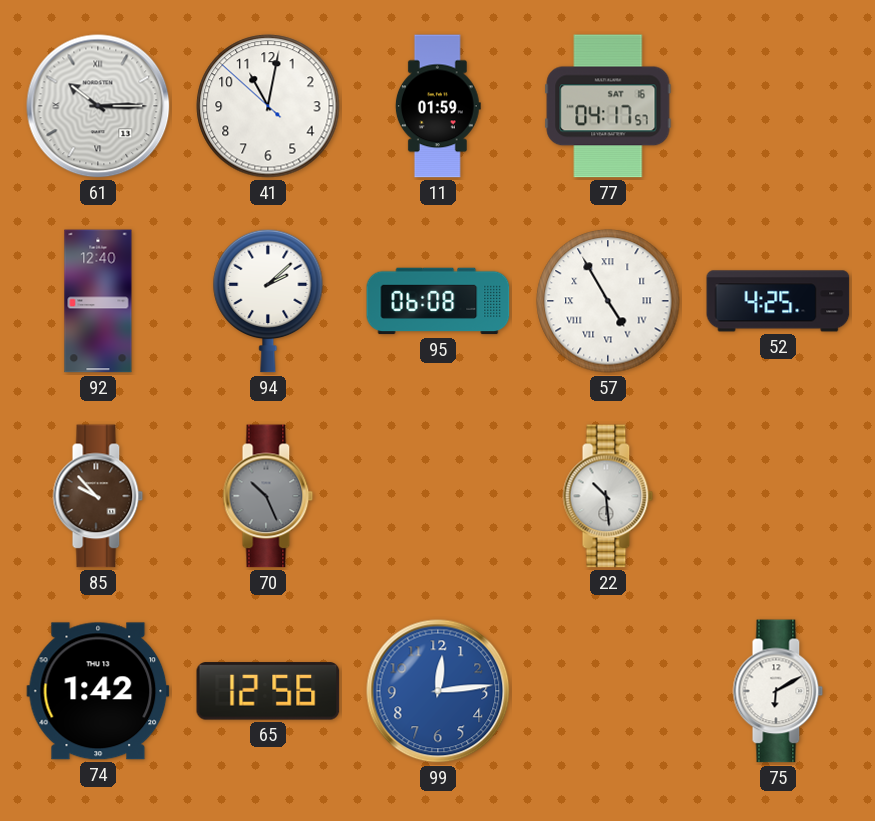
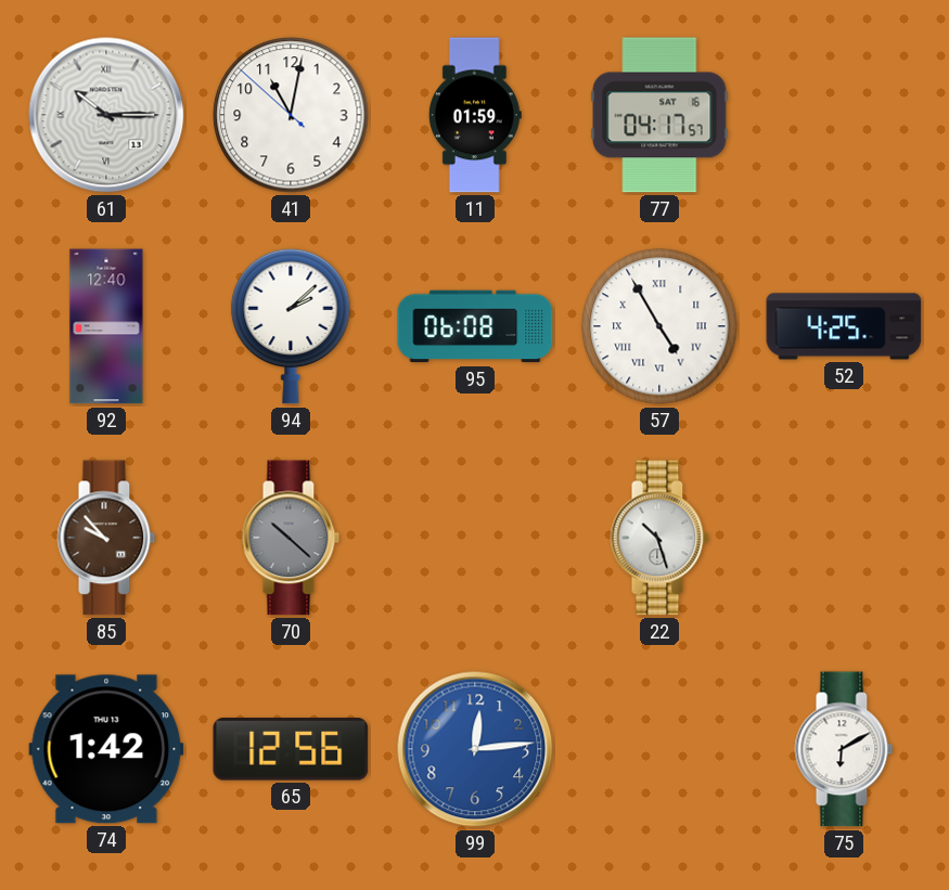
70: 10:26 -> 10:22
22: 10:29 -> 10:27
